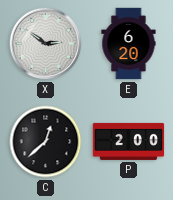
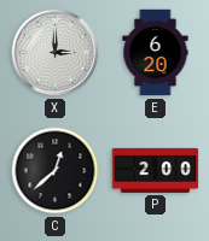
X: 2:51 -> 3:00
